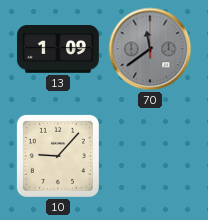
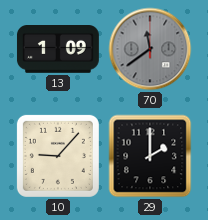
29: none -> 2:00
